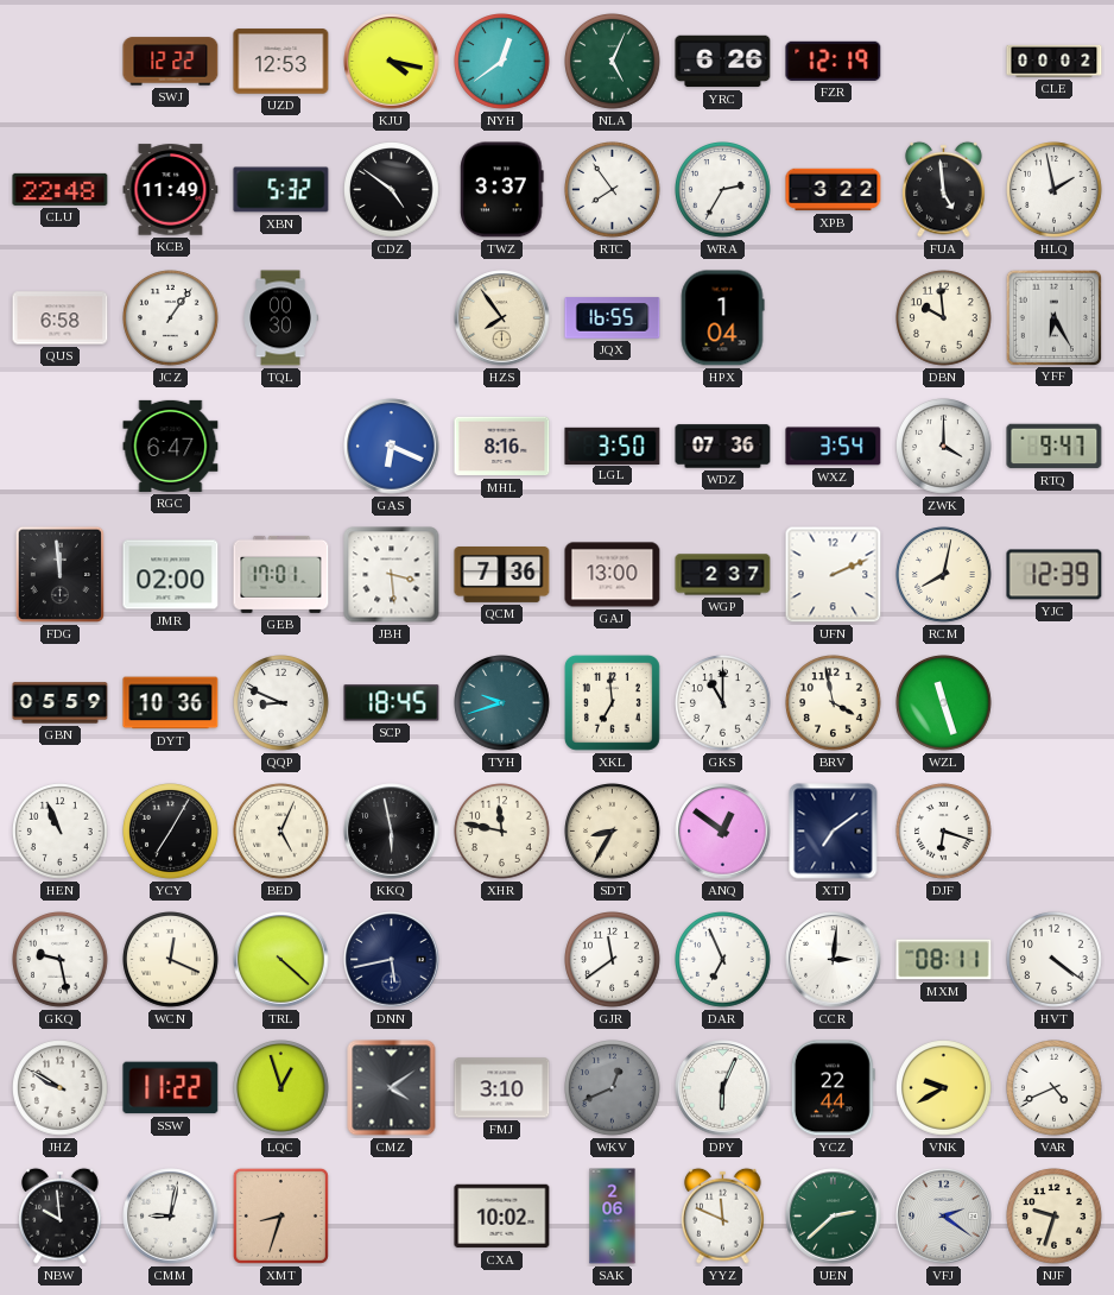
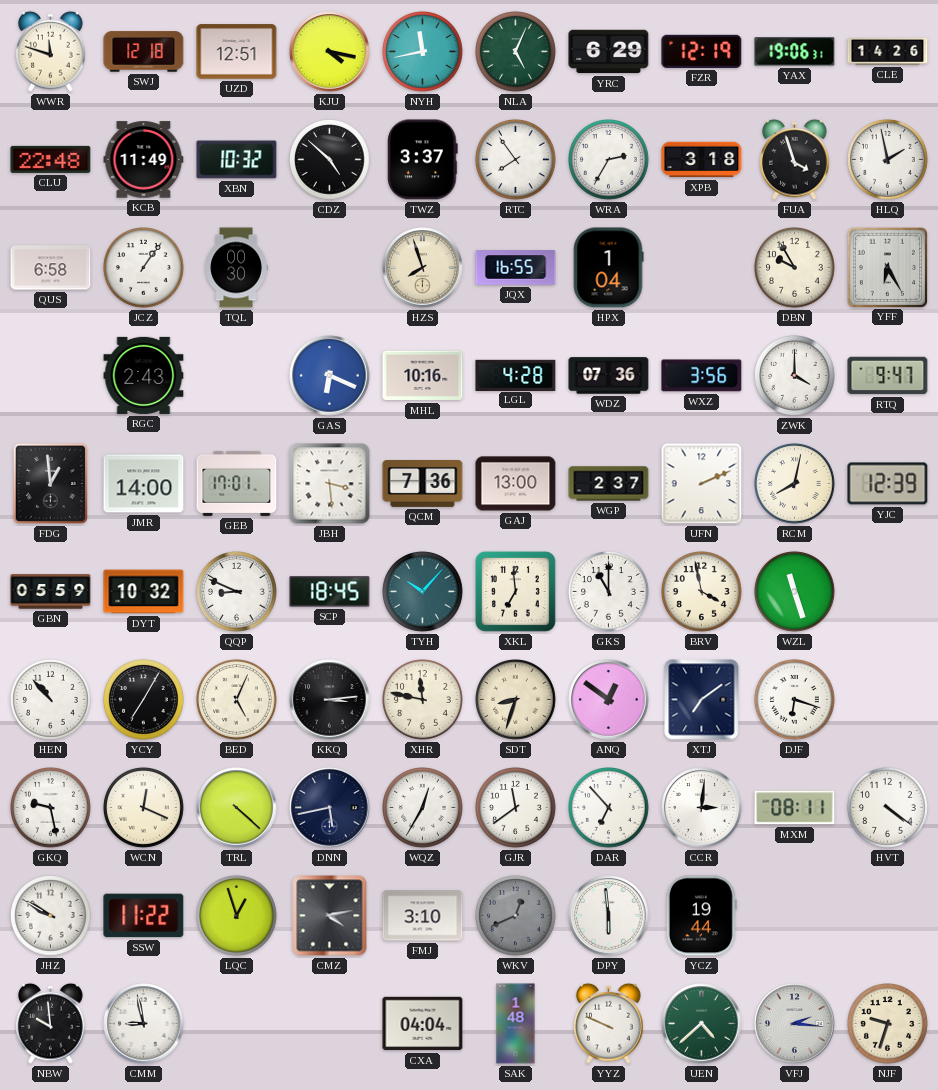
WWR: none -> 11:48
SWJ: 12:22 -> 12:18
UZD: 12:53 -> 12:51
NYH: 12:39 -> 11:43
YRC: 6:26 -> 6:29
YAX: none -> 19:06
CLE: 00:02 -> 14:26
XBN: 5:32 -> 10:32
CDZ: 4:51 -> 4:52
XPB: 3:22 -> 3:18
FUA: 4:59 -> 3:57
HZS: 7:54 -> 7:57
DBN: 9:59 -> 9:55
RGC: 6:47 -> 2:43
MHL: 8:16 -> 10:16
LGL: 3:50 -> 4:28
WXZ: 3:54 -> 3:56
FDG: 11:59 -> 12:59
JMR: 02:00 -> 14:00
DYT: 10:36 -> 10:32
TYH: 9:42 -> 10:07
HEN: 10:56 -> 10:53
KKQ: 5:58 -> 3:14
SDT: 8:35 -> 8:33
WQZ: none -> 12:35
DAR: 6:56 -> 6:53
CMZ: 4:09 -> 4:13
DPY: 6:04 -> 5:59
YCZ: 22:44 -> 19:44
VNK: 9:40 -> none
VAR: 4:41 -> none
CMM: 9:02 -> 8:58
XMT: 8:33 -> none
CXA: 10:02 -> 04:04
SAK: 2:06 -> 1:48
YYZ: 11:49 -> 9:49
UEN: 2:38 -> 4:38
VFJ: 2:21 -> 2:16
